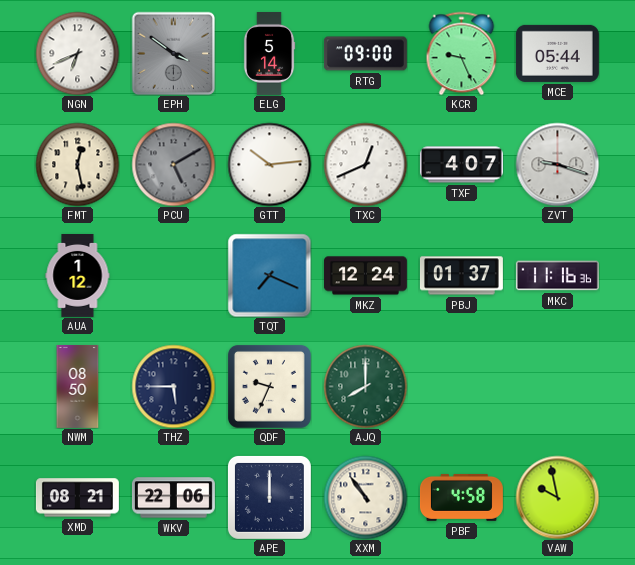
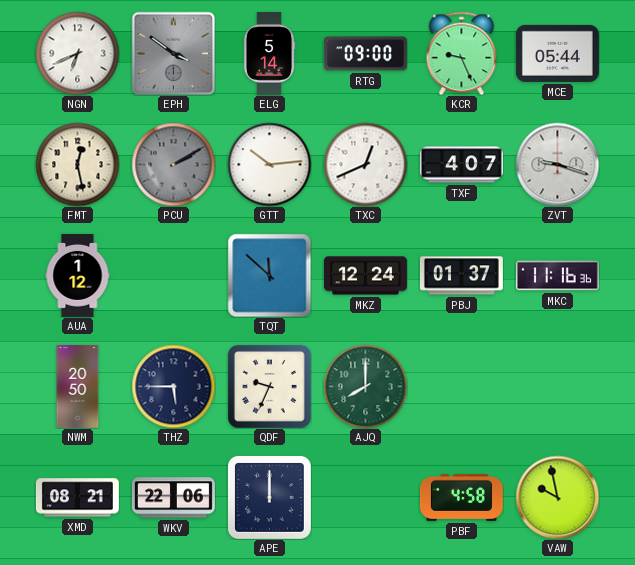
PCU: 5:10 -> 2:10
TQT: 7:19 -> 11:52
NWM: 08:50 -> 20:50
XXM: 10:54 -> none
